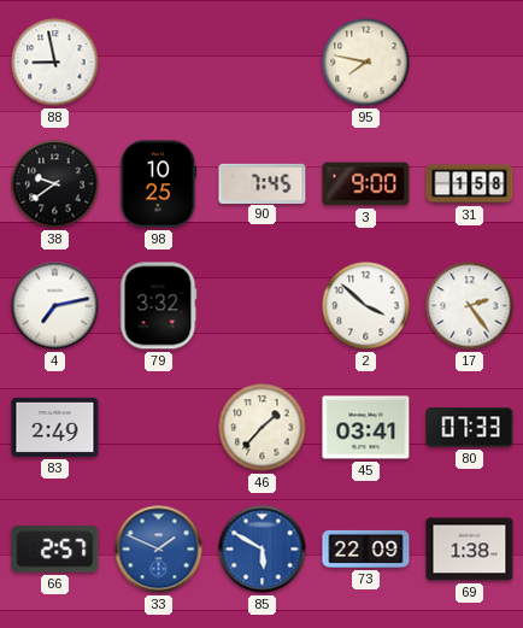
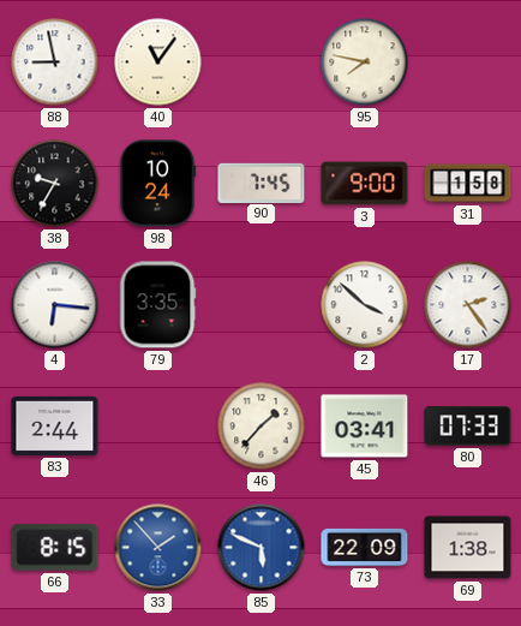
40: none -> 11:06
38: 9:39 -> 9:35
98: 10:25 -> 10:24
4: 7:13 -> 6:16
79: 3:32 -> 3:35
83: 2:49 -> 2:44
66: 2:57 -> 8:15
33: 1:49 -> 1:53
85: 5:50 -> 5:49
